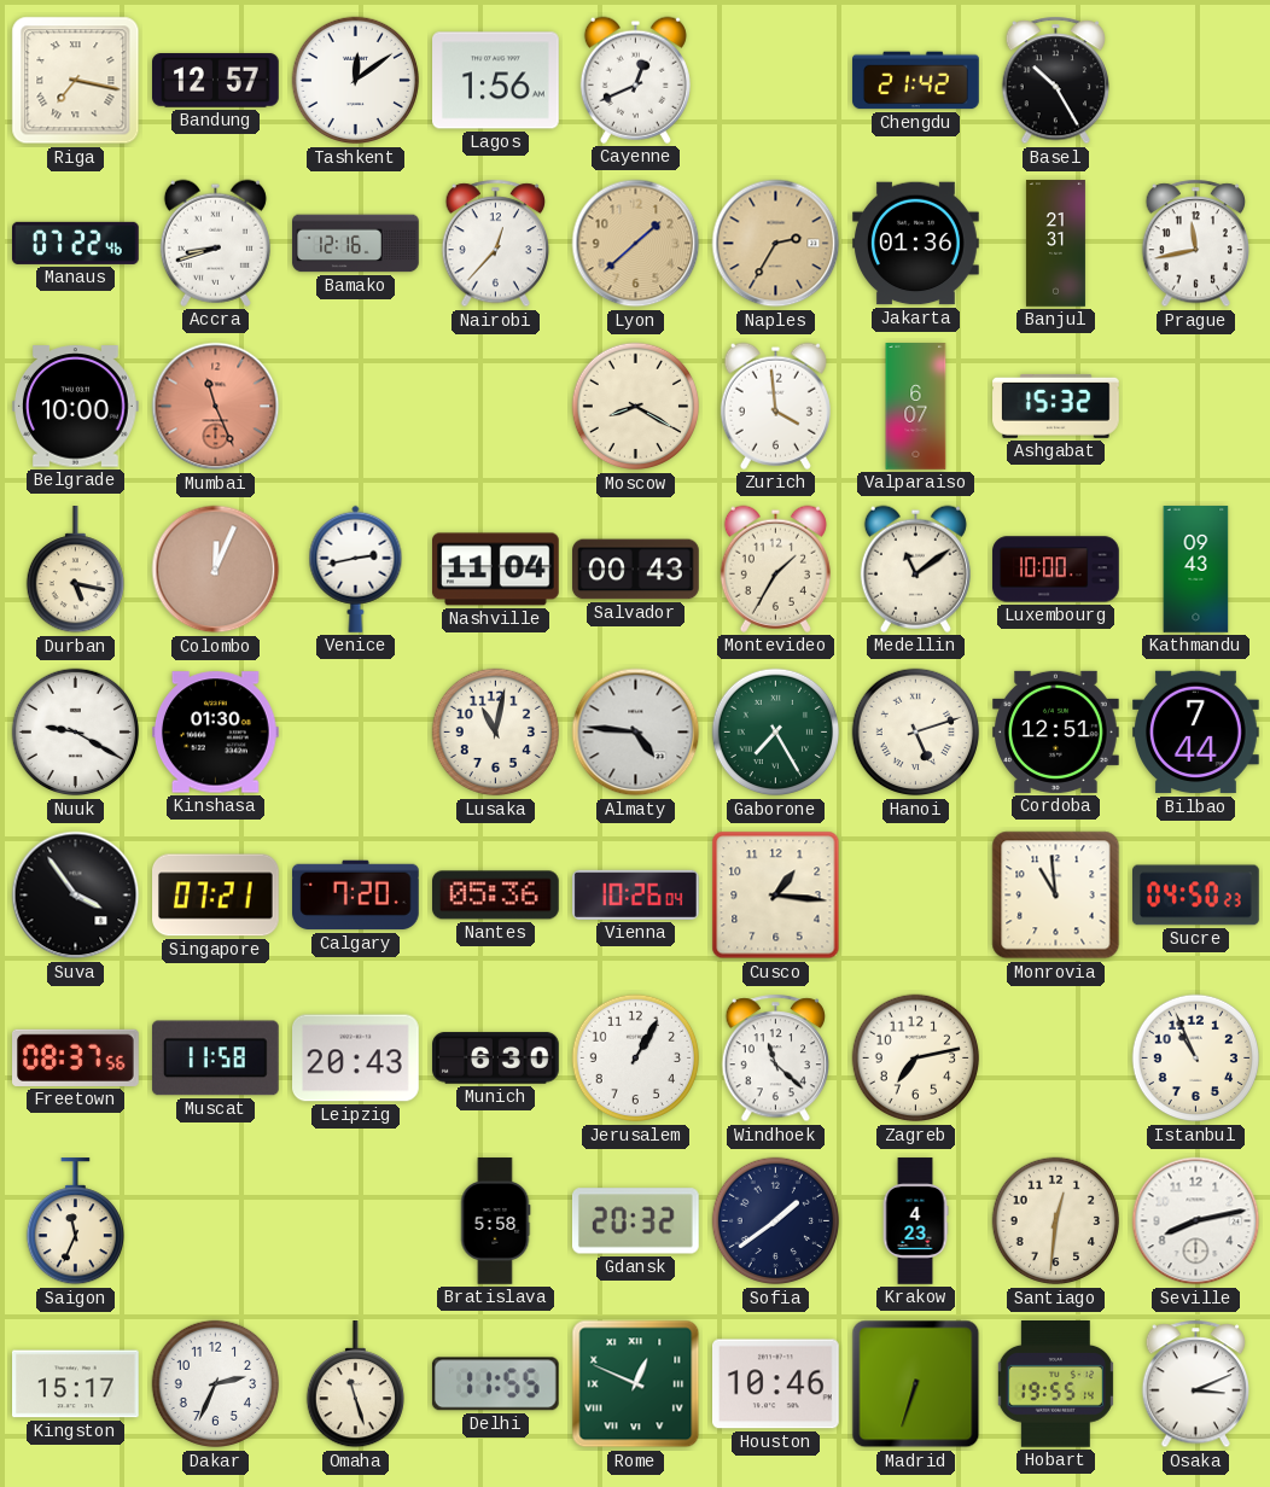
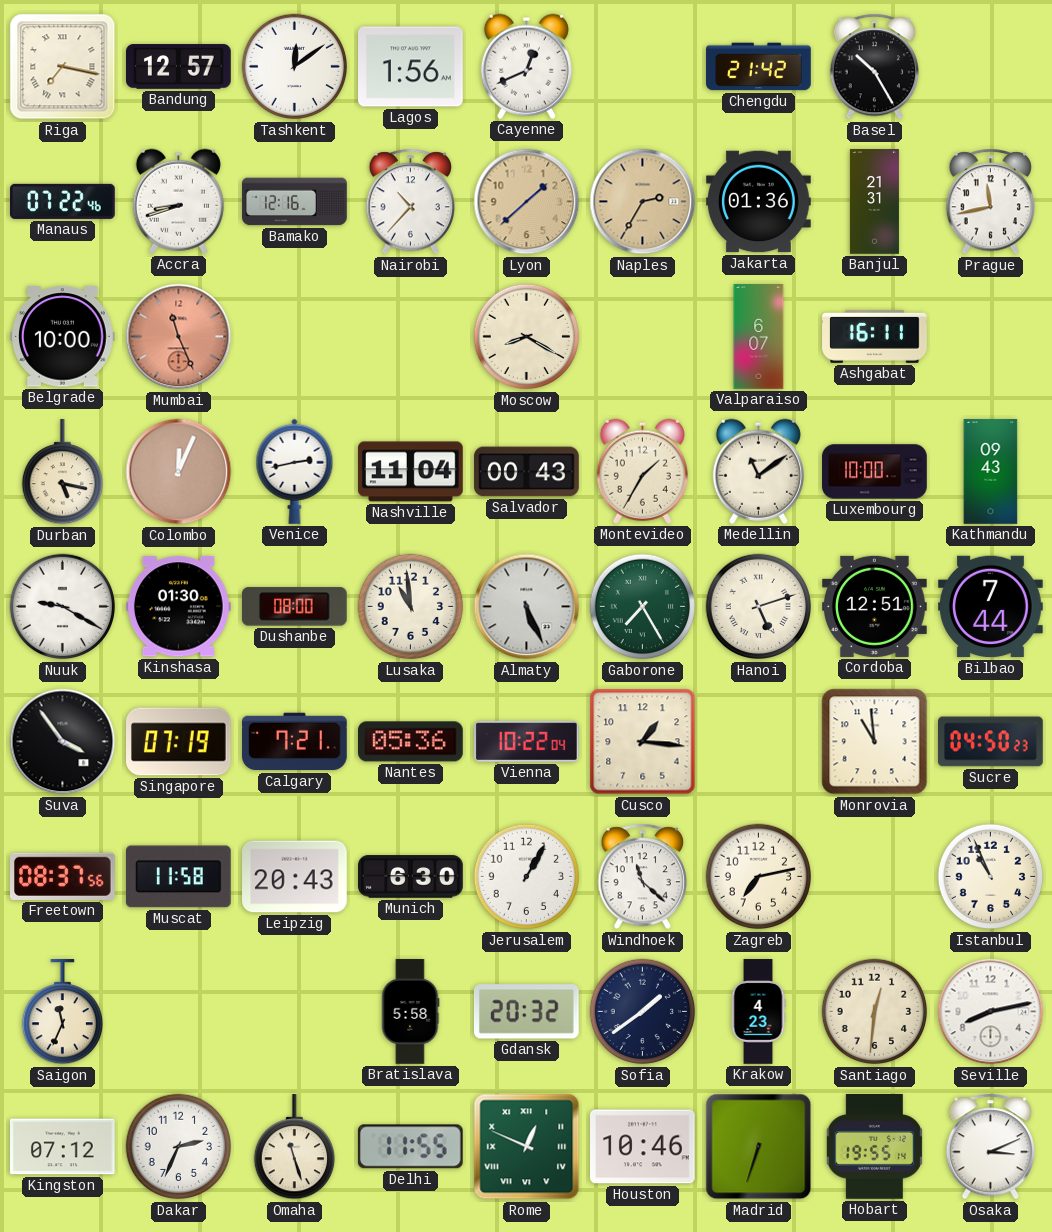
Nairobi: 12:37 -> 10:37
Zurich: 3:59 -> none
Ashgabat: 15:32 -> 16:11
Dushanbe: none -> 08:00
Lusaka: 11:02 -> 10:59
Almaty: 4:46 -> 5:26
Singapore: 07:21 -> 07:19
Calgary: 7:20 -> 7:21
Vienna: 10:26 -> 10:22
Kingston: 15:17 -> 07:12
